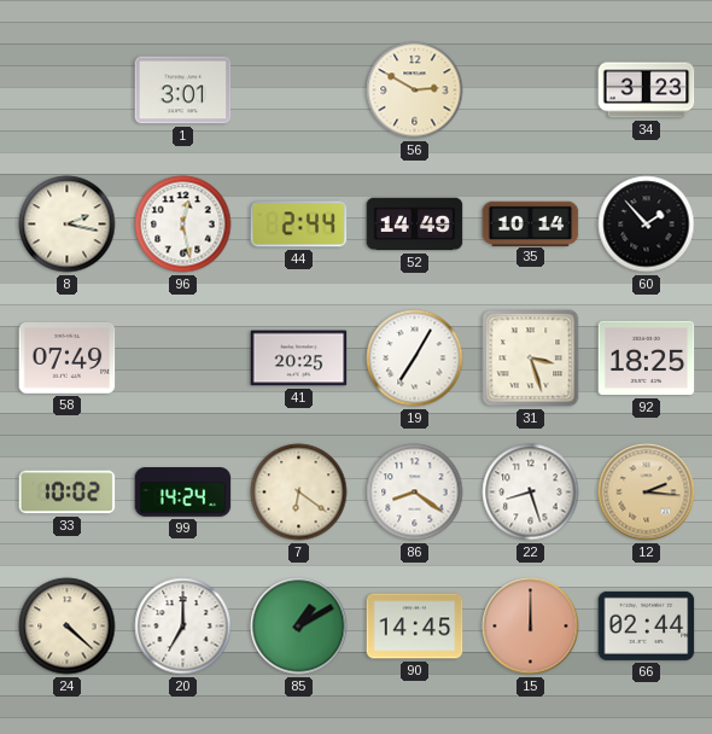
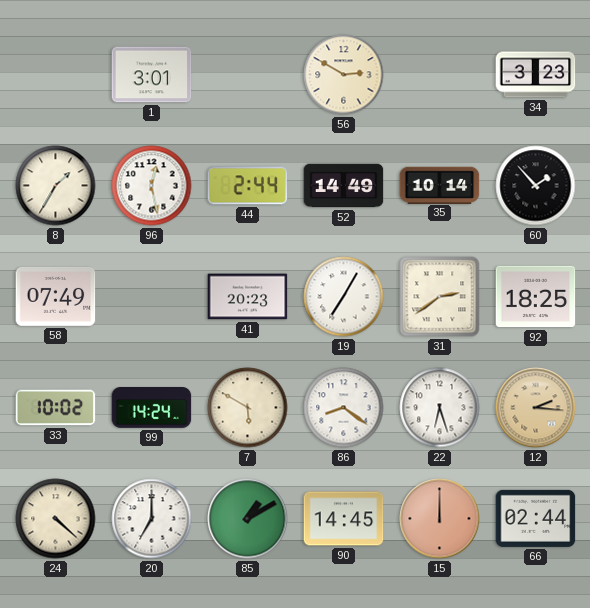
8: 2:17 -> 1:35
41: 20:25 -> 20:23
31: 3:27 -> 2:39
7: 6:21 -> 5:50
22: 8:27 -> 6:27
